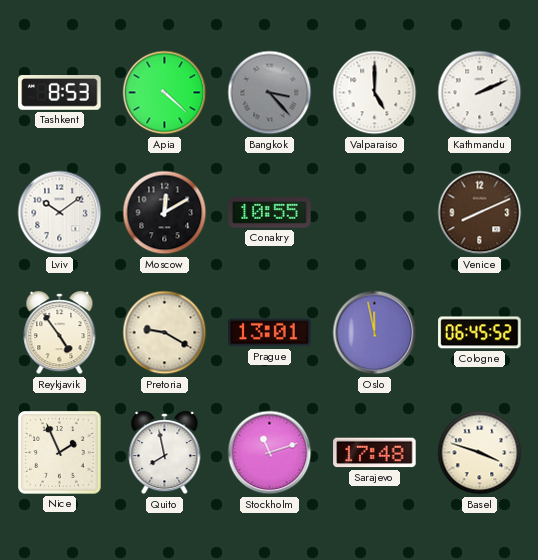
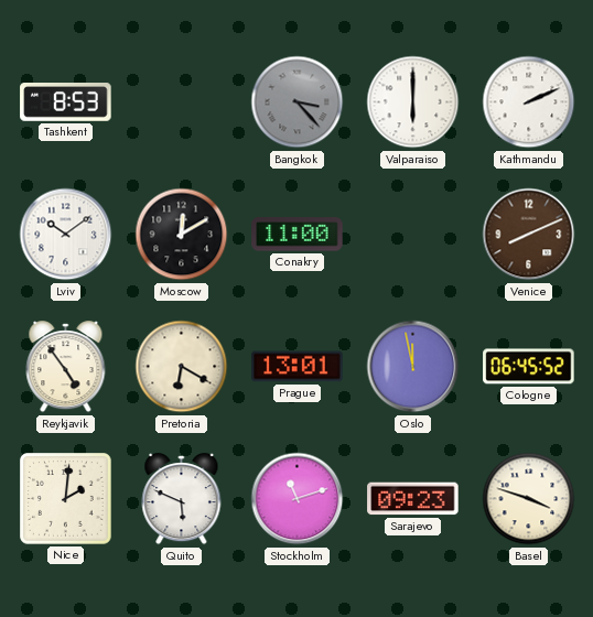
Apia: 4:22 -> none
Valparaiso: 5:00 -> 6:00
Conakry: 10:55 -> 11:00
Pretoria: 9:20 -> 6:20
Nice: 1:56 -> 2:01
Quito: 7:58 -> 5:49
Sarajevo: 17:48 -> 09:23
